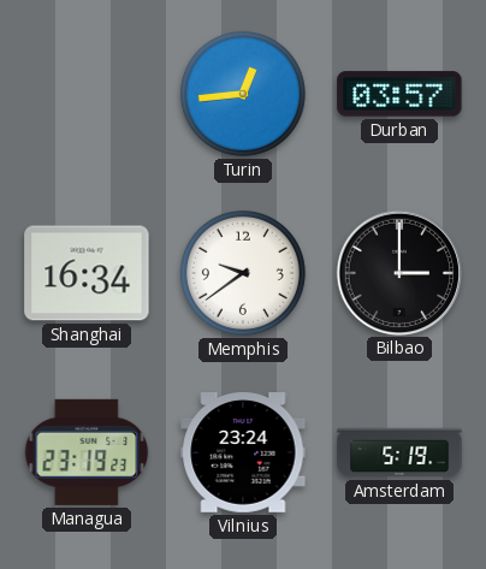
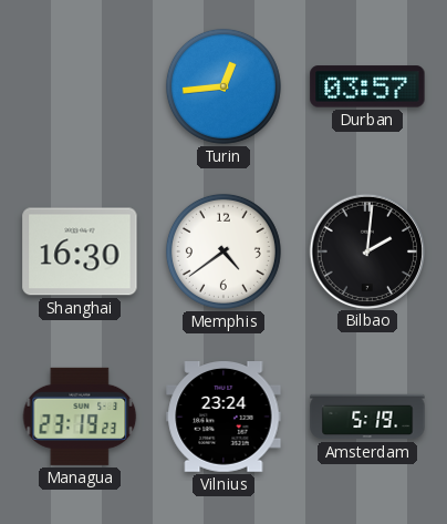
Shanghai: 16:34 -> 16:30
Memphis: 9:39 -> 4:39
Bilbao: 3:00 -> 2:01
